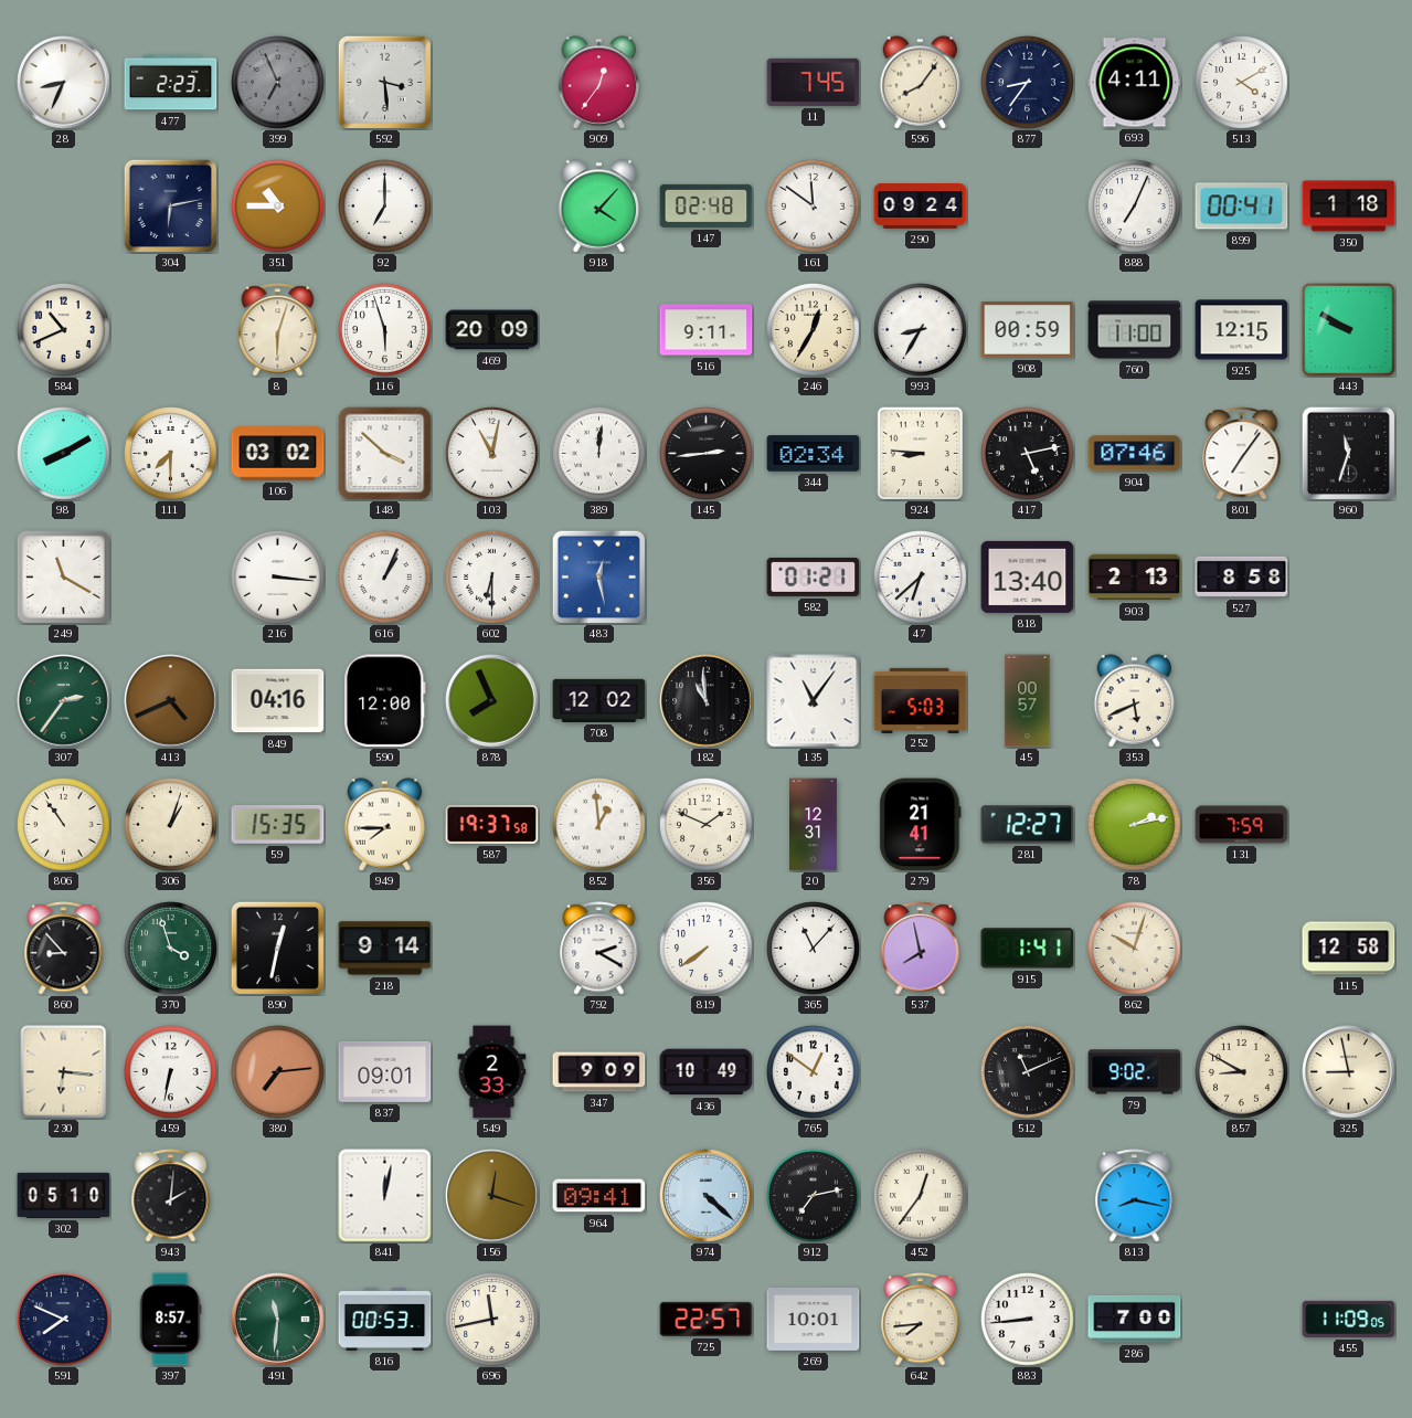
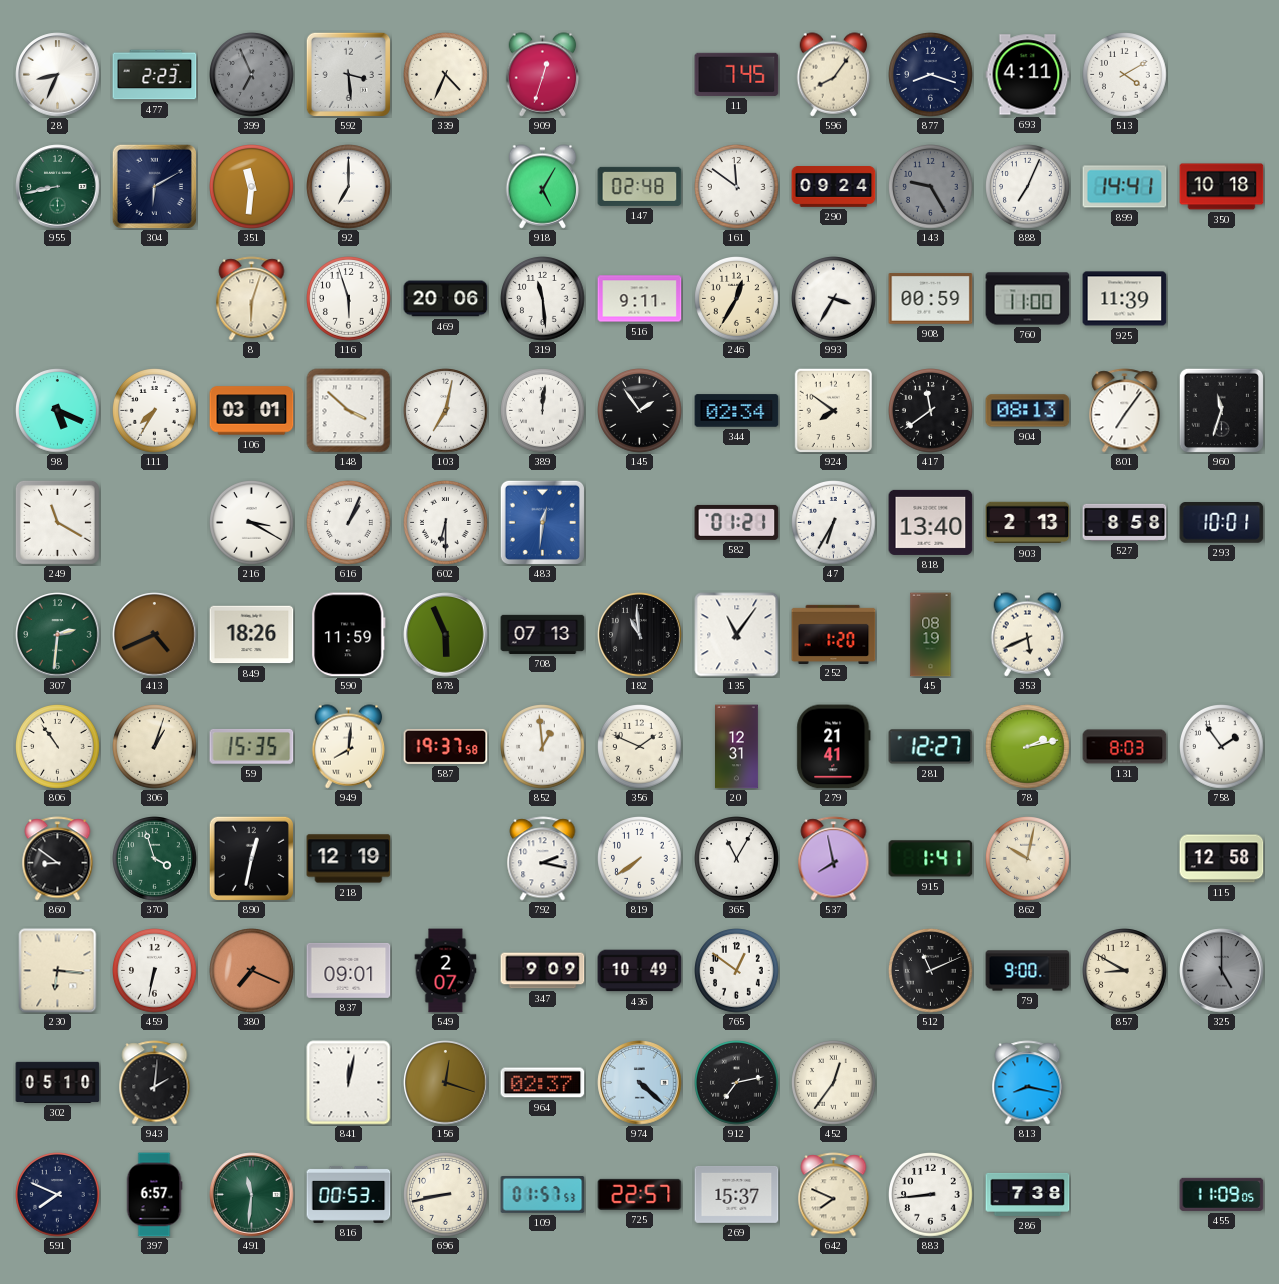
339: none -> 4:34
909: 12:36 -> 12:33
877: 8:36 -> 8:18
955: none -> 8:43
304: 6:13 -> 6:10
351: 10:45 -> 11:31
918: 4:07 -> 5:05
143: none -> 9:25
899: 00:41 -> 14:41
350: 1:18 -> 10:18
584: 10:41 -> none
469: 20:09 -> 20:06
319: none -> 11:29
993: 8:35 -> 3:35
925: 12:15 -> 11:39
443: 9:50 -> none
98: 8:10 -> 5:19
111: 7:30 -> 7:35
106: 03:02 -> 03:01
103: 11:02 -> 7:02
145: 2:44 -> 1:54
924: 8:46 -> 7:51
417: 5:13 -> 11:39
904: 07:46 -> 08:13
216: 3:16 -> 3:20
483: 12:28 -> 12:31
47: 6:38 -> 6:35
293: none -> 10:01
307: 2:36 -> 2:31
849: 04:16 -> 18:26
590: 12:00 -> 11:59
878: 7:56 -> 5:56
708: 12:02 -> 07:13
252: 5:03 -> 1:20
45: 00:57 -> 08:19
949: 7:45 -> 8:01
131: 7:59 -> 8:03
758: none -> 1:54
860: 8:53 -> 8:51
218: 9:14 -> 12:19
792: 2:20 -> 2:17
365: 11:07 -> 11:05
862: 10:03 -> 10:02
380: 7:14 -> 7:19
549: 2:33 -> 2:07
79: 9:02 -> 9:00
325: 8:58 -> 5:00
325 dial: cream -> grey
964: 09:41 -> 02:37
397: 8:57 -> 6:57
696: 11:43 -> 8:43
109: none -> 01:57
269: 10:01 -> 15:37
642: 7:44 -> 7:49
286: 7:00 -> 7:38
